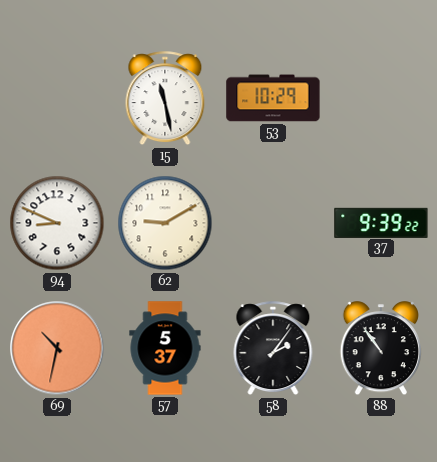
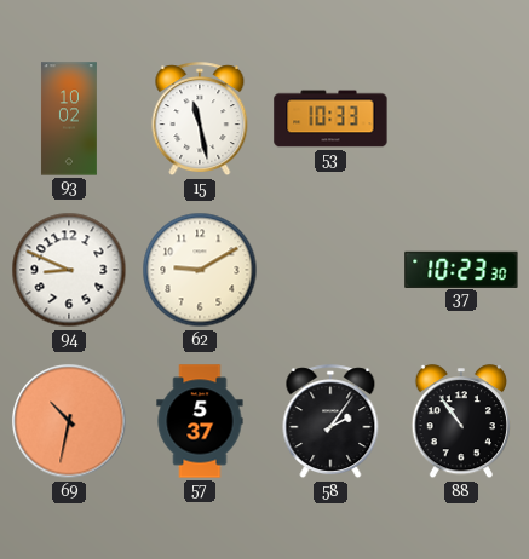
93: none -> 10:02
53: 10:29 -> 10:33
37: 9:39 -> 10:23
